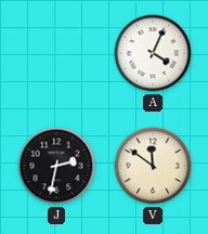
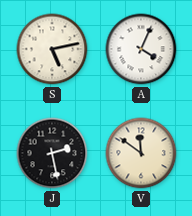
S: none -> 5:13
J: 2:32 -> 2:28
